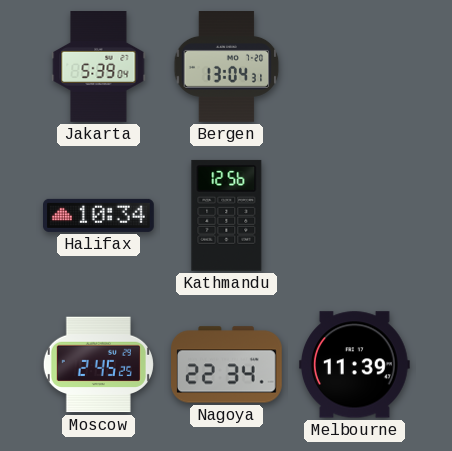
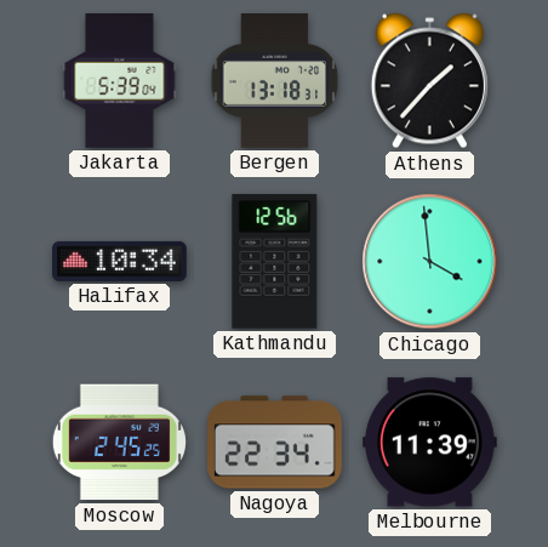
Bergen: 13:04 -> 13:18
Athens: none -> 1:37
Chicago: none -> 3:59
